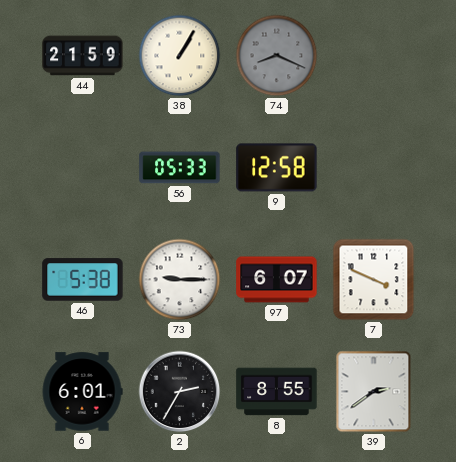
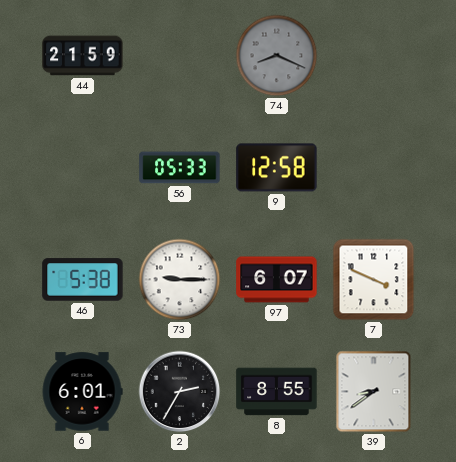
38: 1:05 -> none
39: 2:39 -> 8:39
